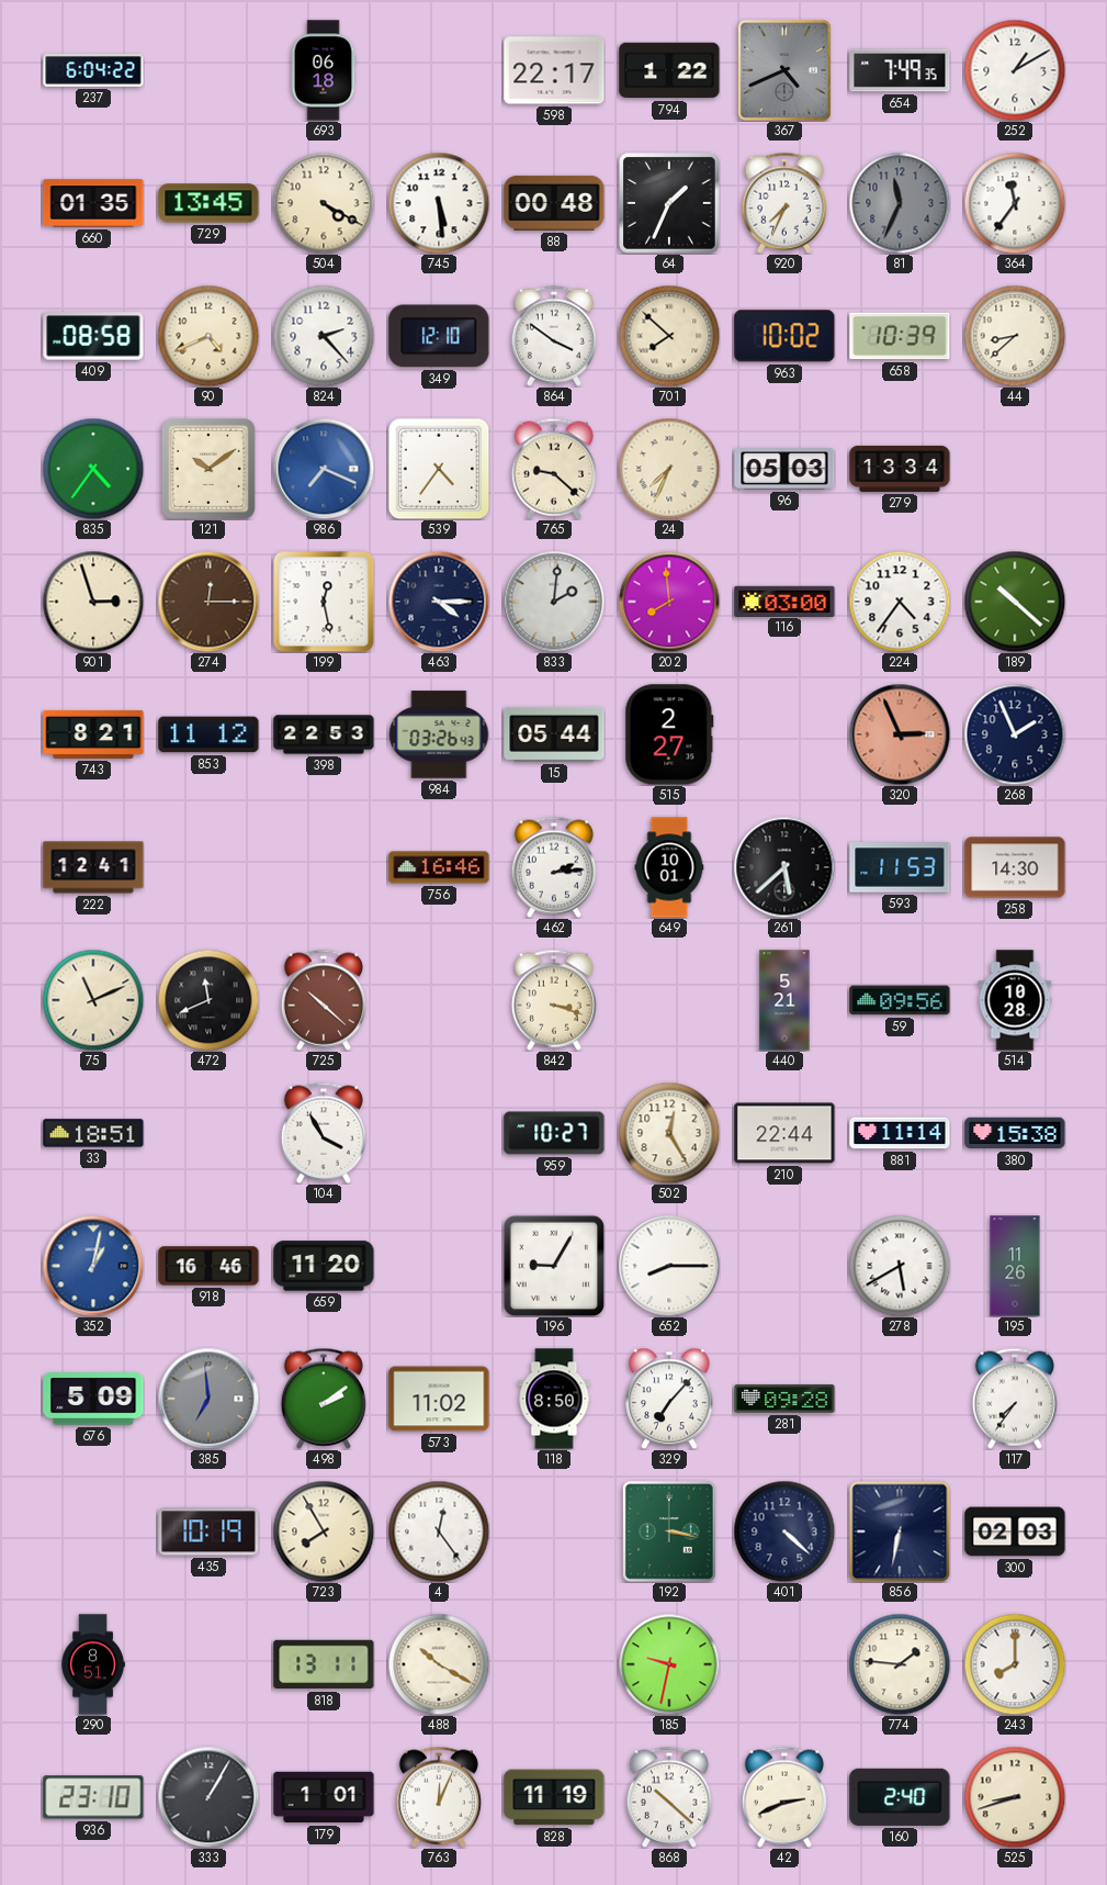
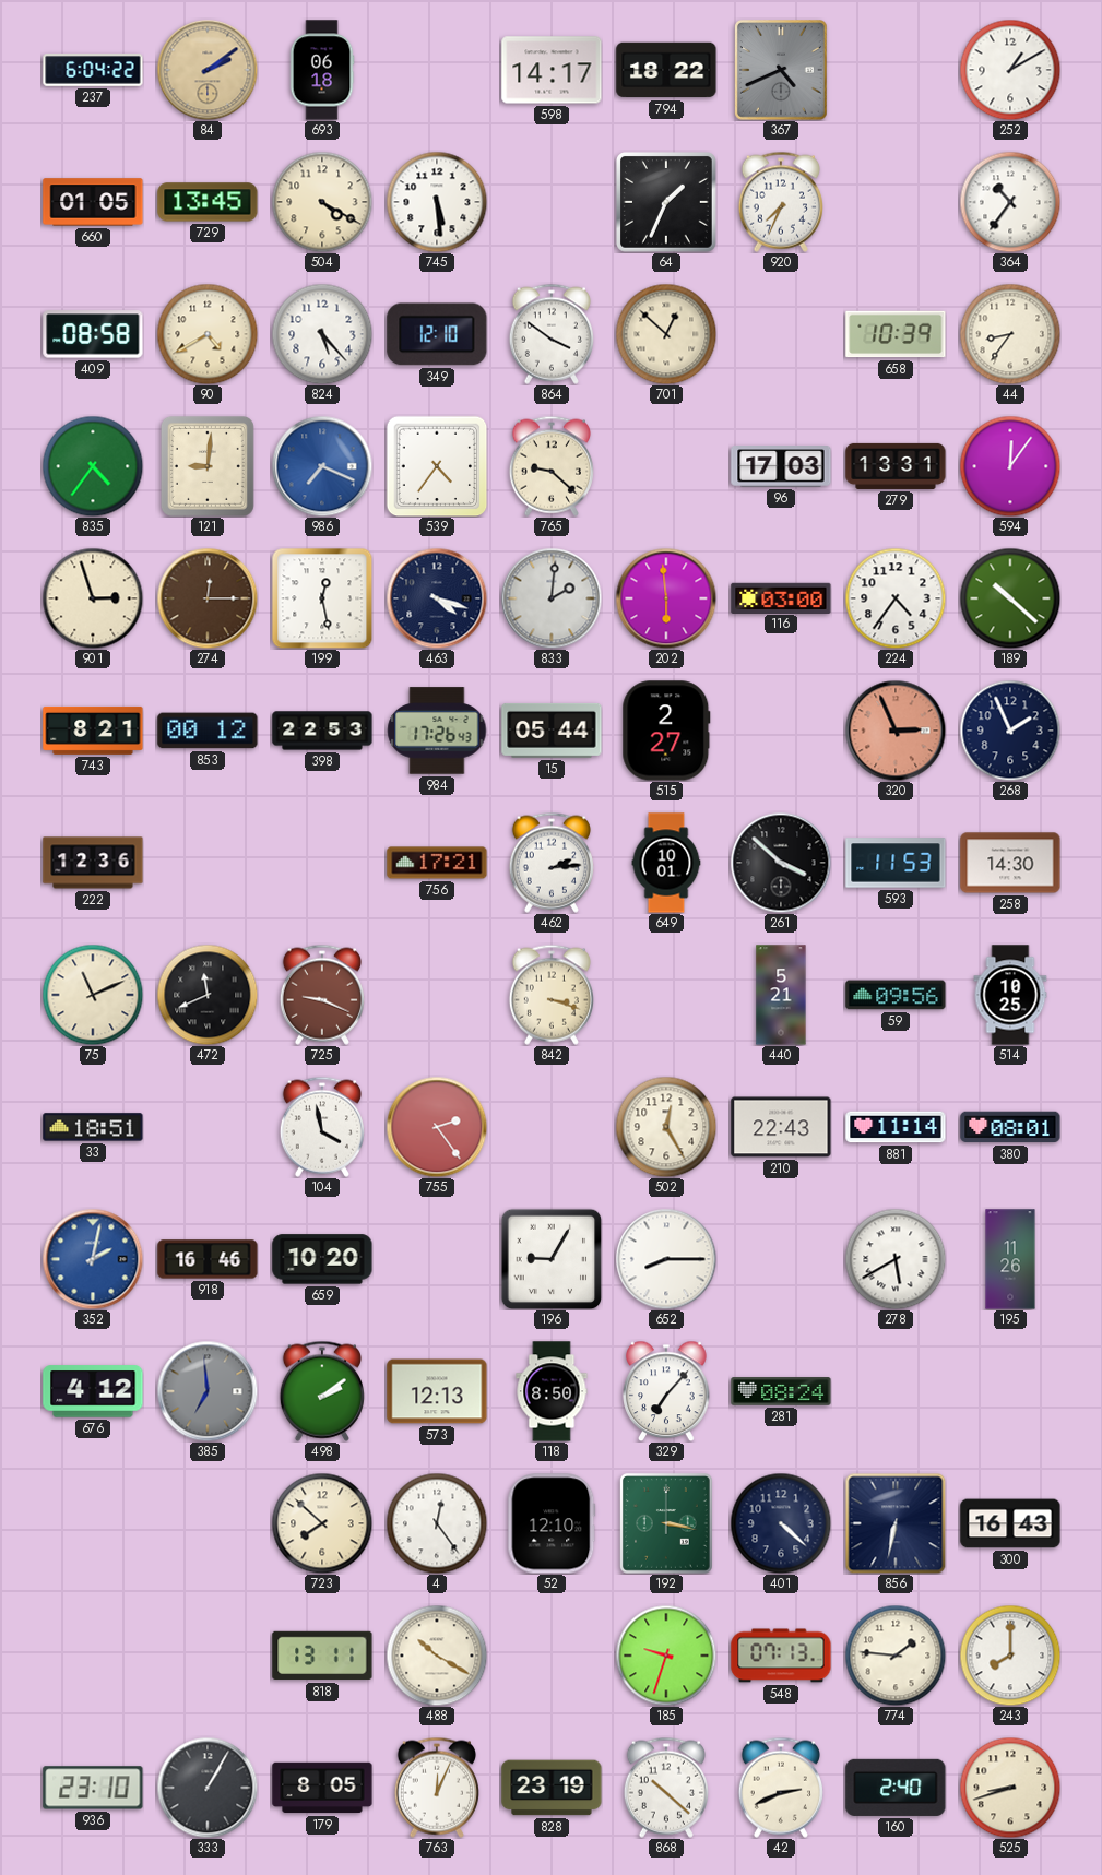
84: none -> 2:09
598: 22:17 -> 14:17
794: 1:22 -> 18:22
654: 7:49 -> none
660: 01:35 -> 01:05
88: 00:48 -> none
81: 11:34 -> none
364: 11:36 -> 10:36
90: 4:41 -> 4:40
824: 2:23 -> 5:23
701: 7:52 -> 12:52
963: 10:02 -> none
44: 8:38 -> 8:36
121: 10:09 -> 9:01
24: 7:34 -> none
96: 05:03 -> 17:03
279: 13:34 -> 13:31
594: none -> 12:06
463: 4:15 -> 4:18
202: 7:59 -> 5:59
853: 11:12 -> 00:12
984: 03:26 -> 17:26
222: 12:41 -> 12:36
756: 16:46 -> 17:21
261: 5:38 -> 3:52
725: 10:22 -> 9:19
514: 10:28 -> 10:25
104: 3:55 -> 3:58
755: none -> 2:24
959: 10:27 -> none
210: 22:44 -> 22:43
380: 15:38 -> 08:01
352: 1:02 -> 2:02
659: 11:20 -> 10:20
676: 5:09 -> 4:12
573: 11:02 -> 12:13
281: 09:28 -> 08:24
117: 7:36 -> none
435: 10:19 -> none
723: 7:55 -> 7:52
52: none -> 12:10
300: 02:03 -> 16:43
290: 8:51 -> none
185: 9:32 -> 9:33
548: none -> 07:13
179: 1:01 -> 8:05
828: 11:19 -> 23:19
